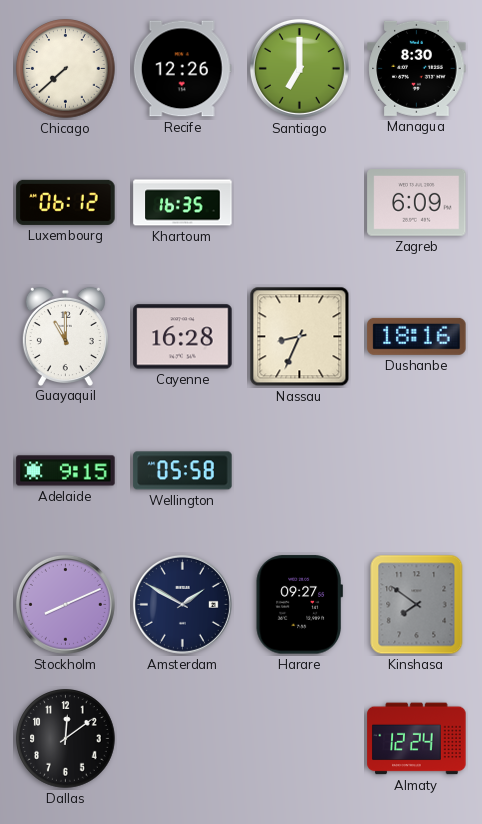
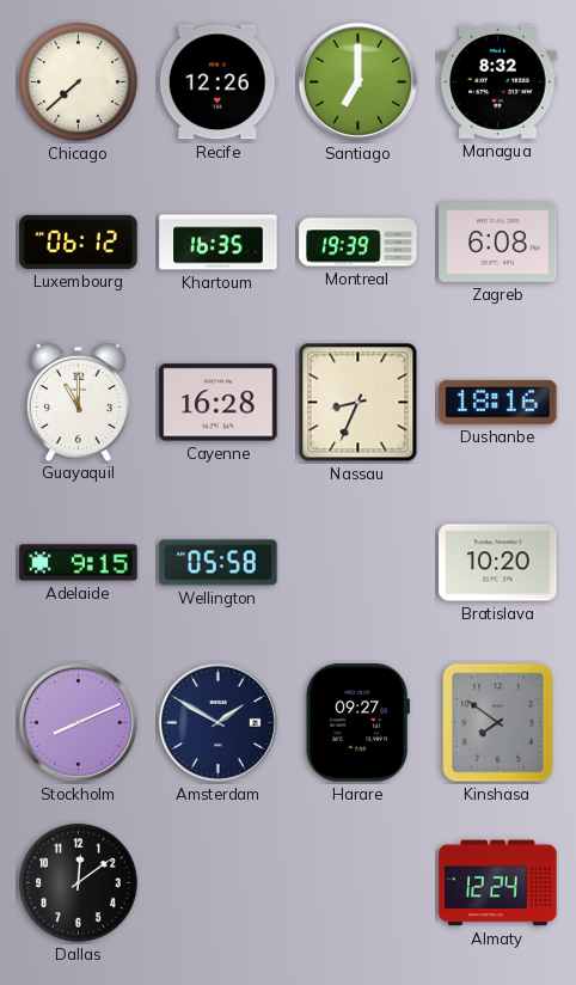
Managua: 8:30 -> 8:32
Montreal: none -> 19:39
Zagreb: 6:09 -> 6:08
Bratislava: none -> 10:20
